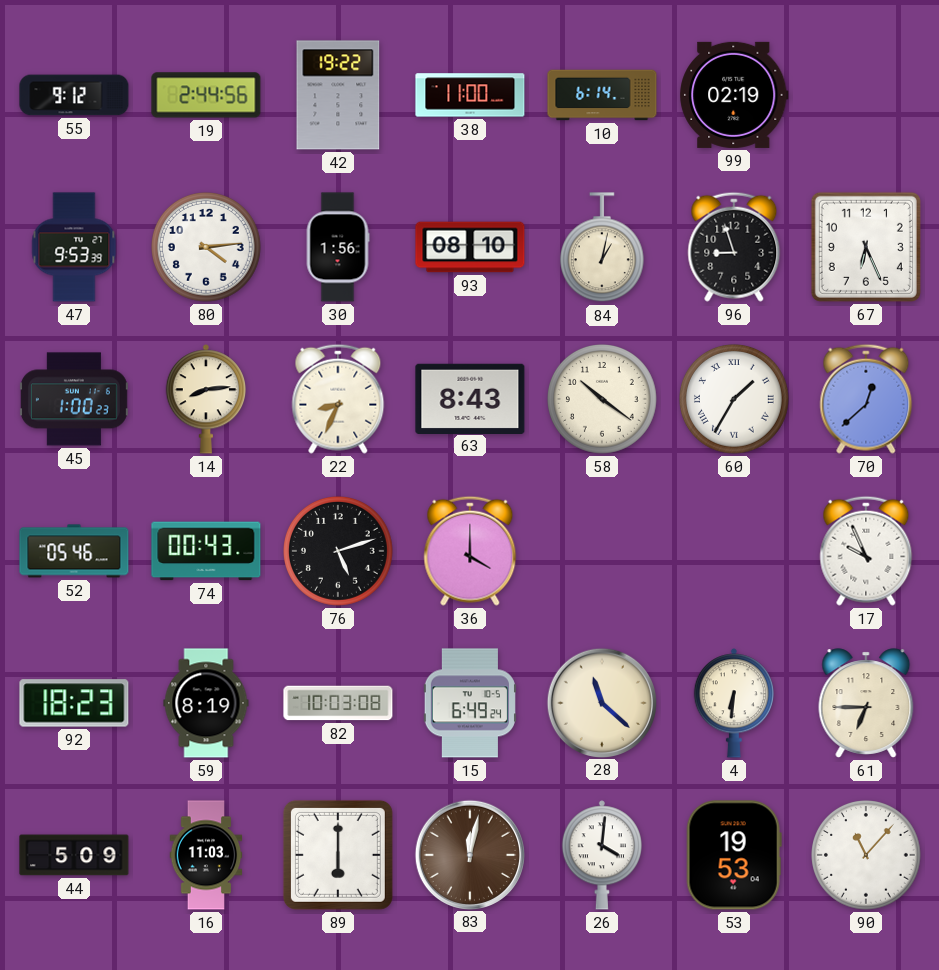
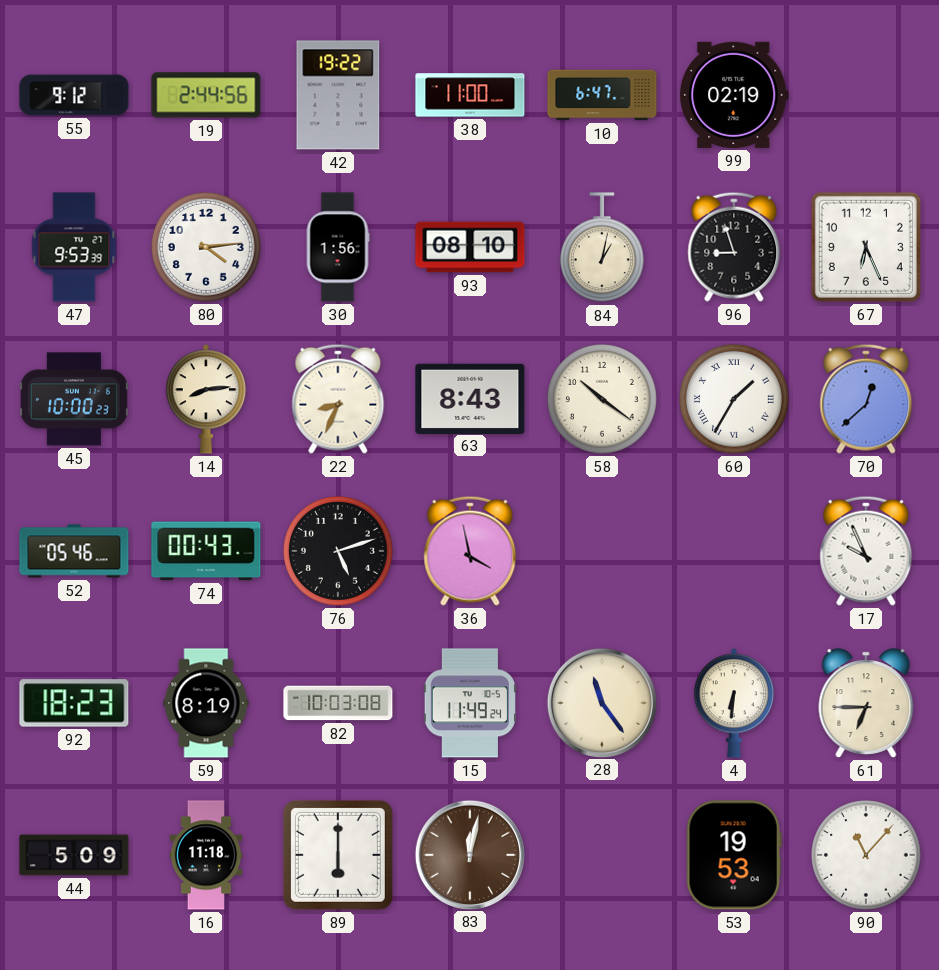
10: 6:14 -> 6:47
45: 1:00 -> 10:00
36: 4:00 -> 3:58
15: 6:49 -> 11:49
28: 11:22 -> 11:24
16: 11:03 -> 11:18
26: 4:01 -> none
